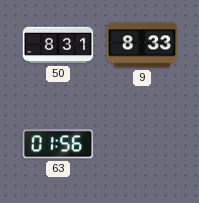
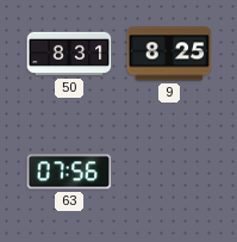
9: 8:33 -> 8:25
63: 01:56 -> 07:56
